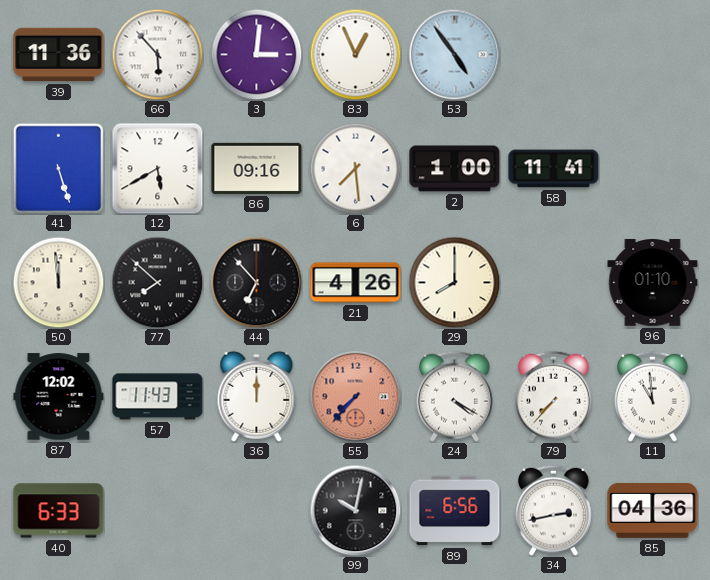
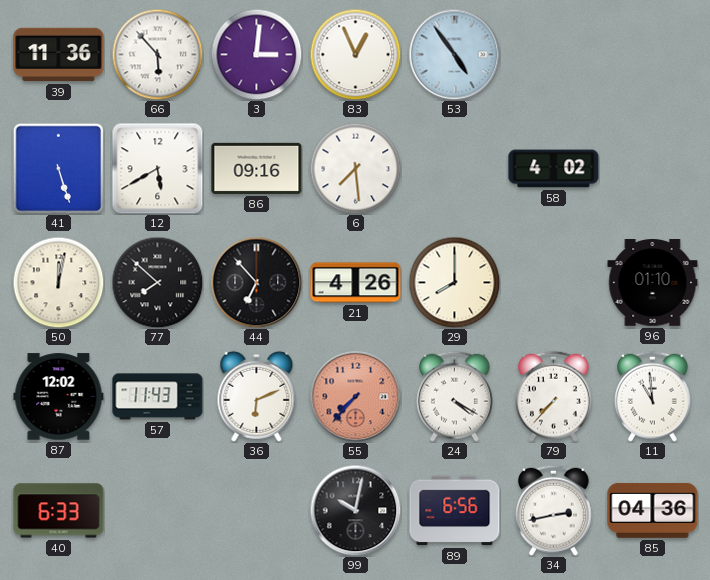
2: 1:00 -> none
58: 11:41 -> 4:02
50: 11:59 -> 12:02
36: 12:00 -> 6:11
